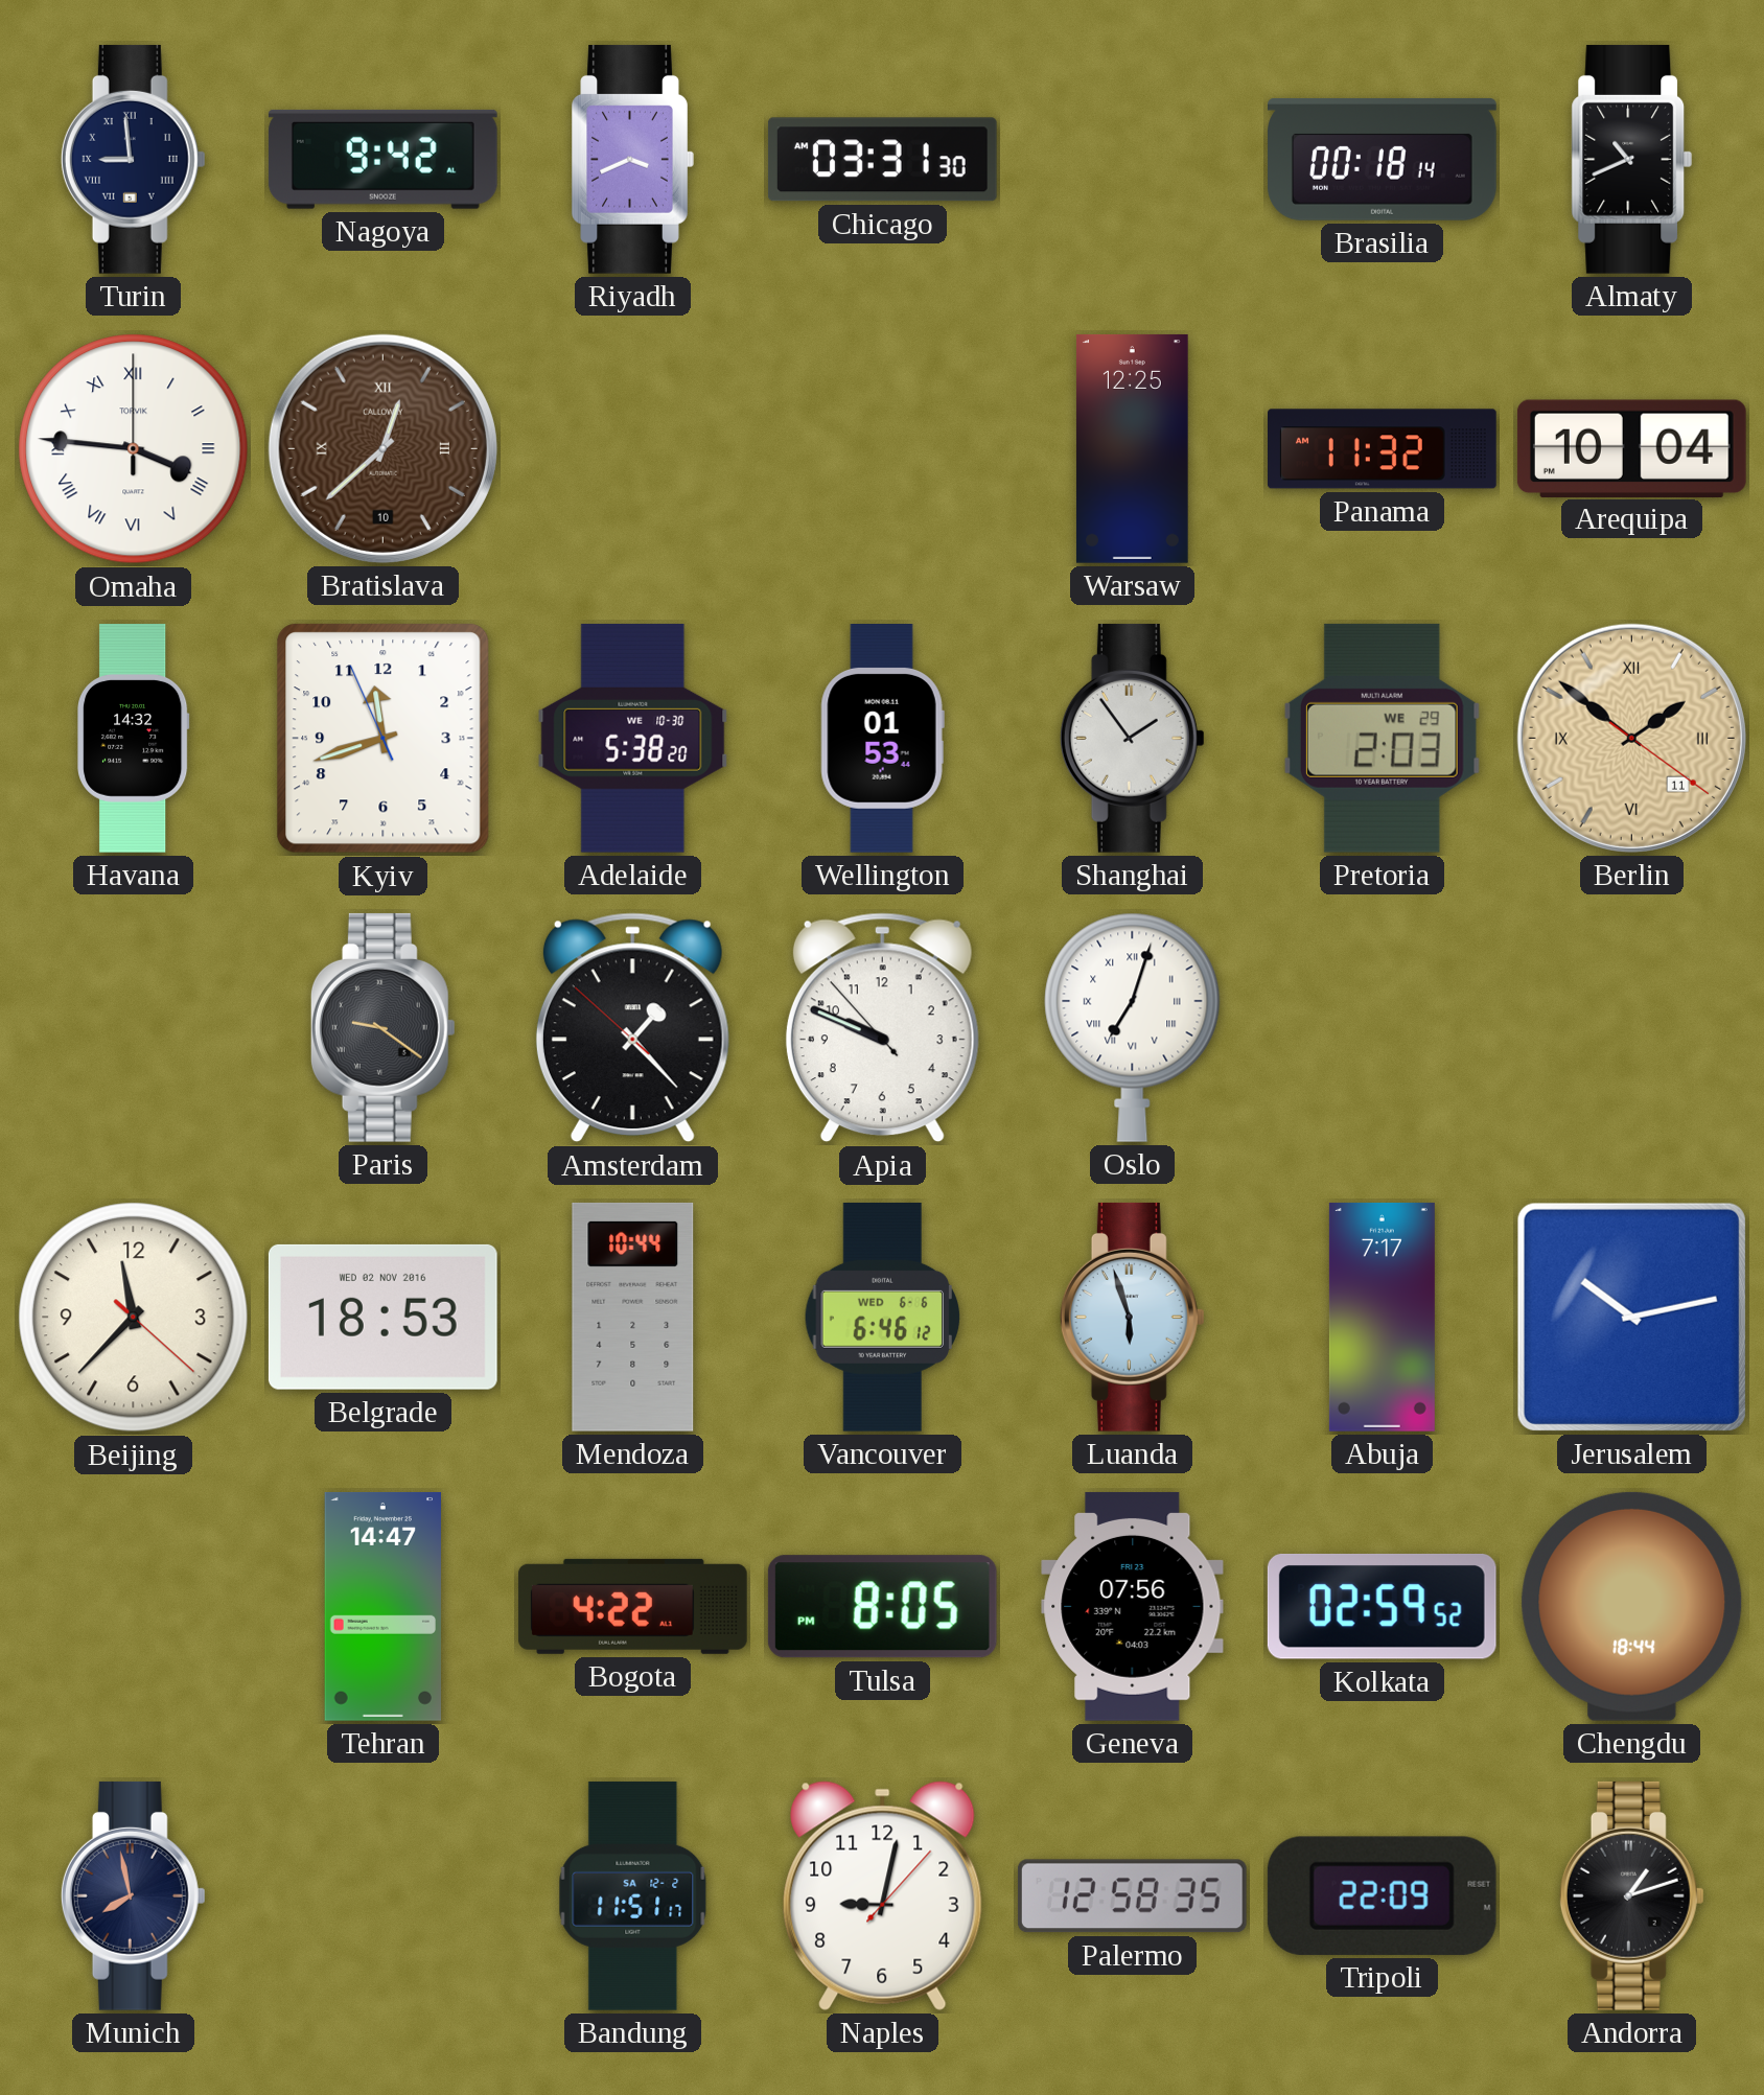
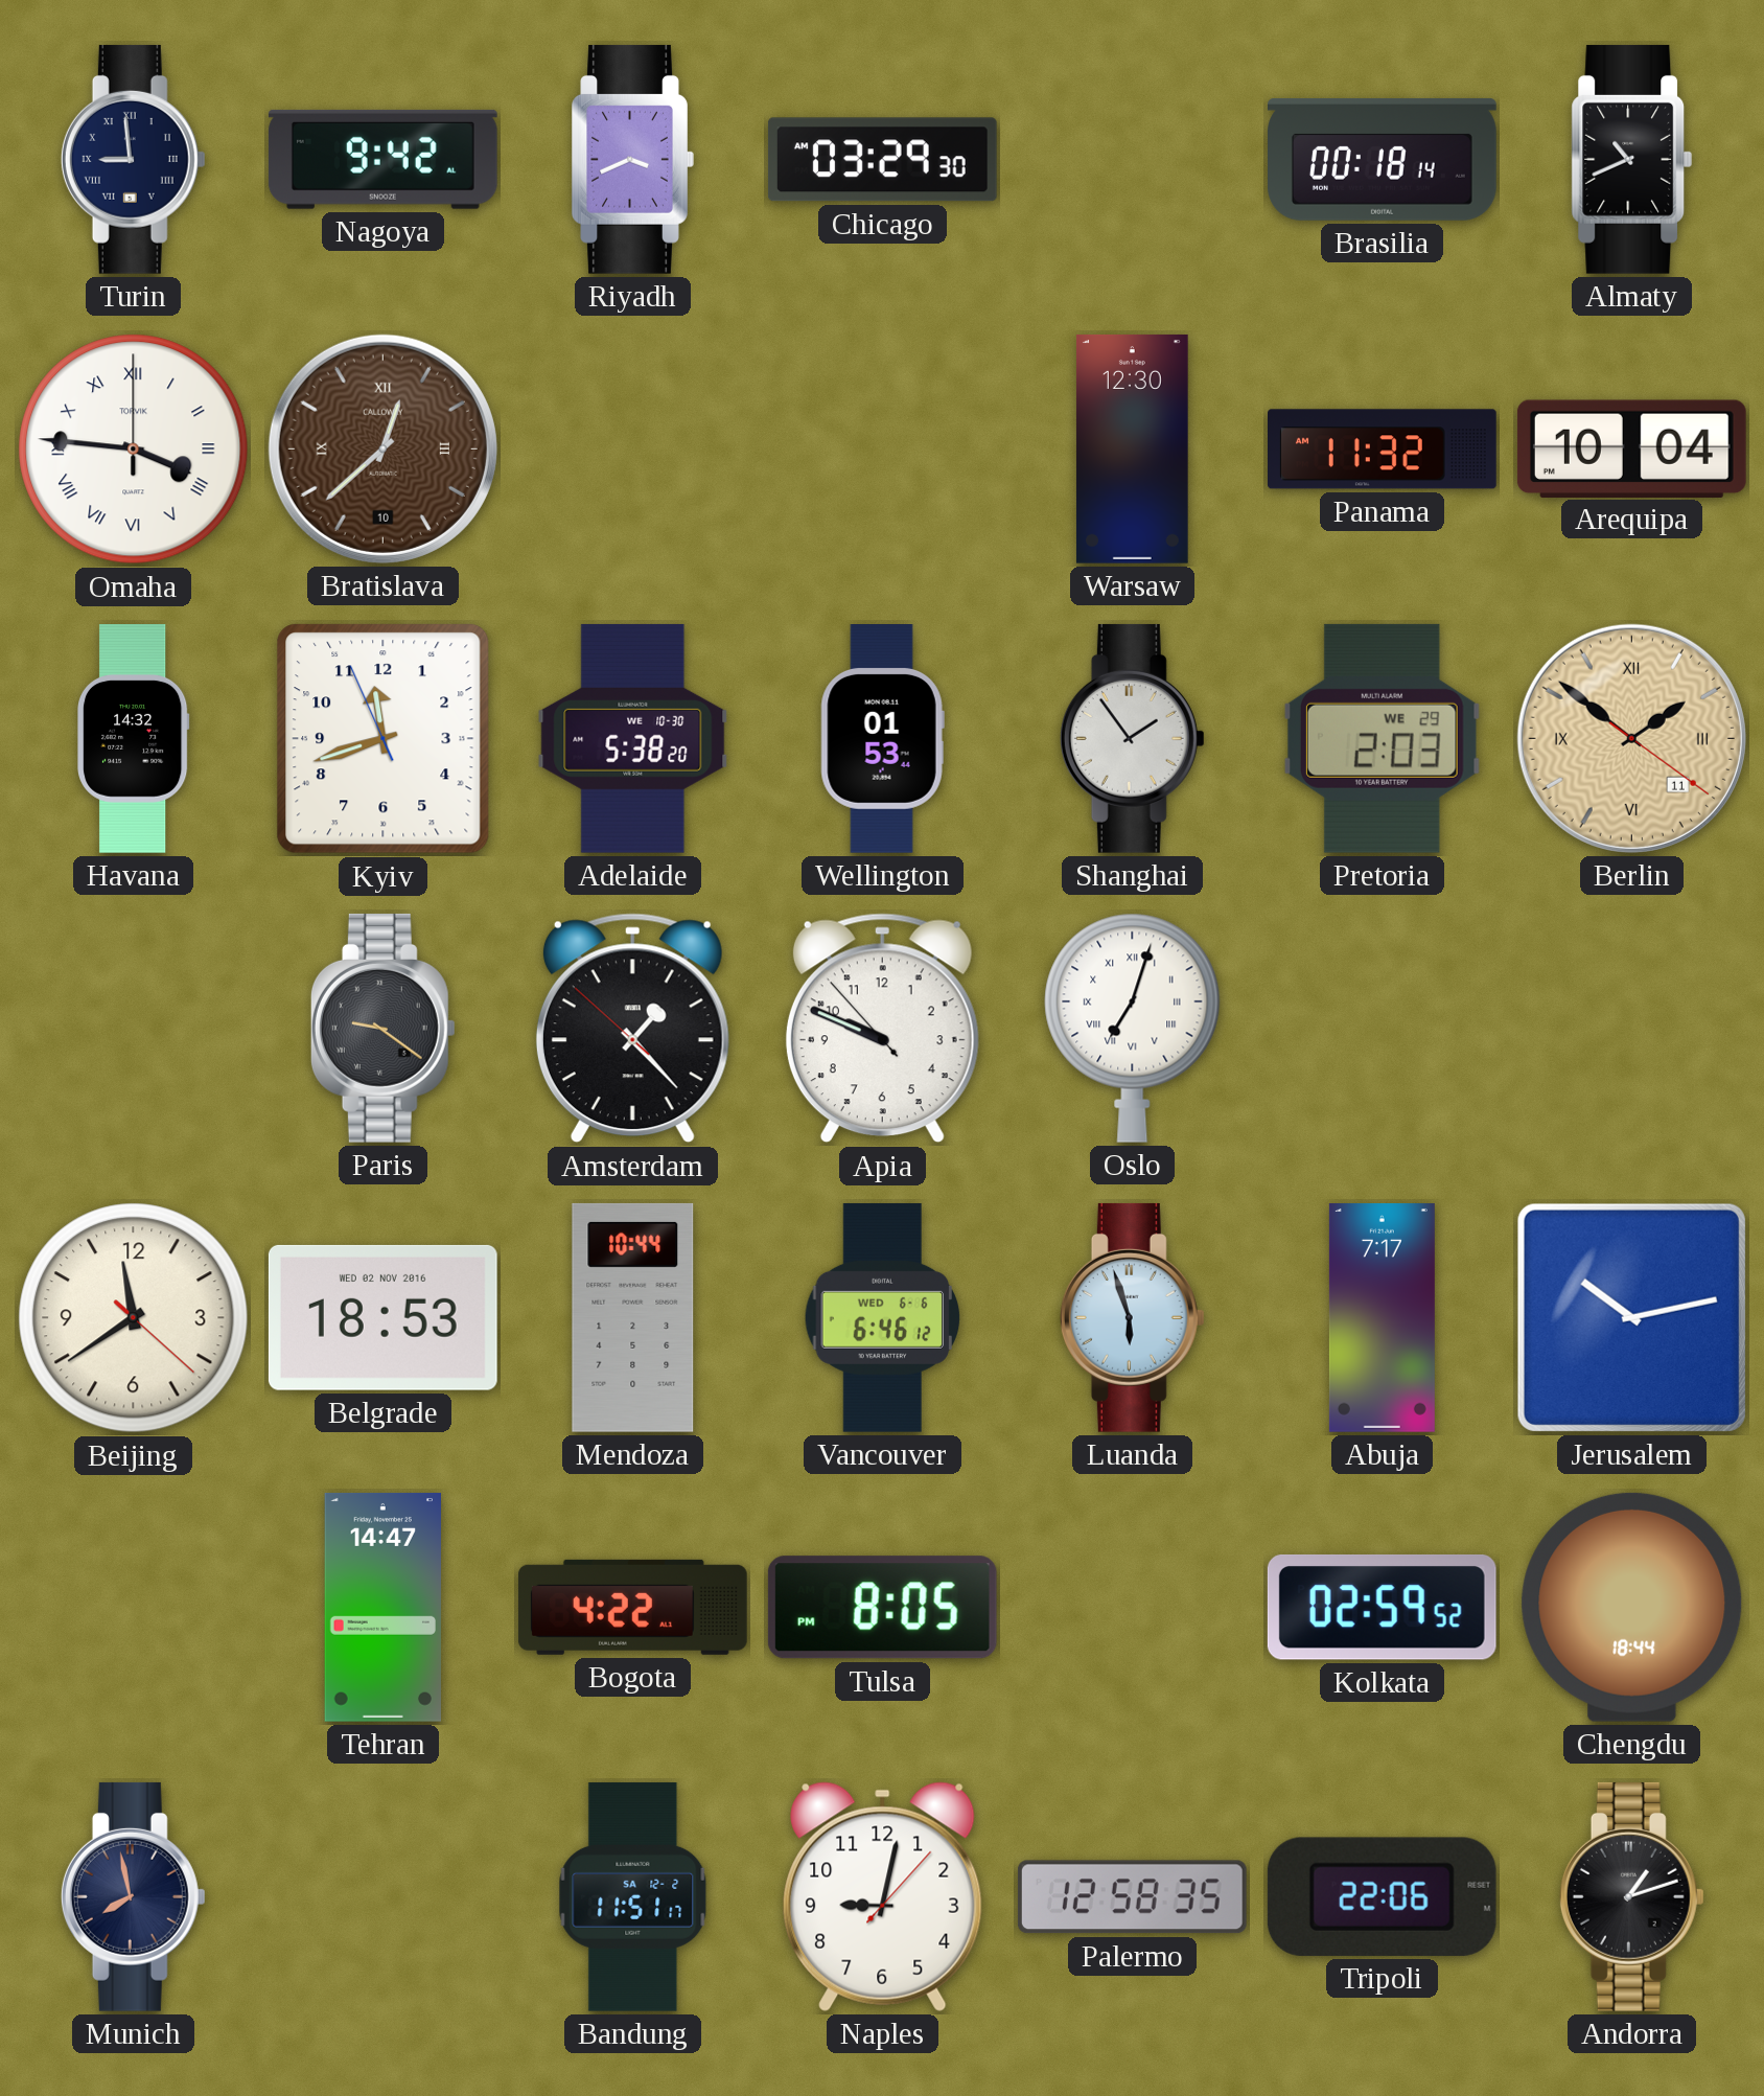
Chicago: 03:31 -> 03:29
Warsaw: 12:25 -> 12:30
Beijing: 11:37 -> 11:39
Geneva: 07:56 -> none
Tripoli: 22:09 -> 22:06
